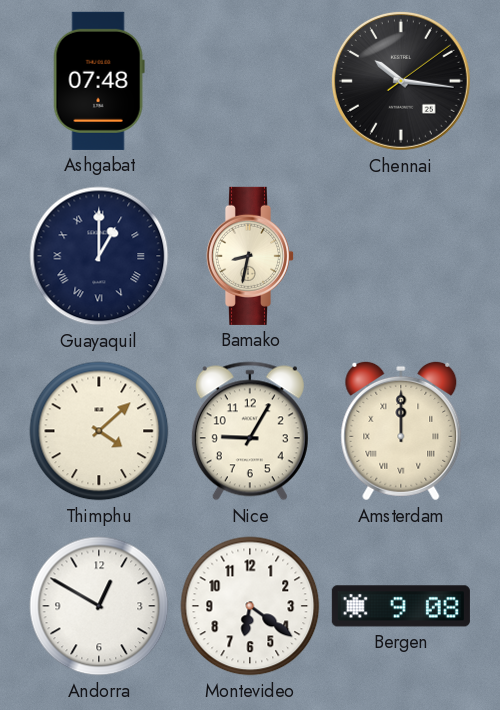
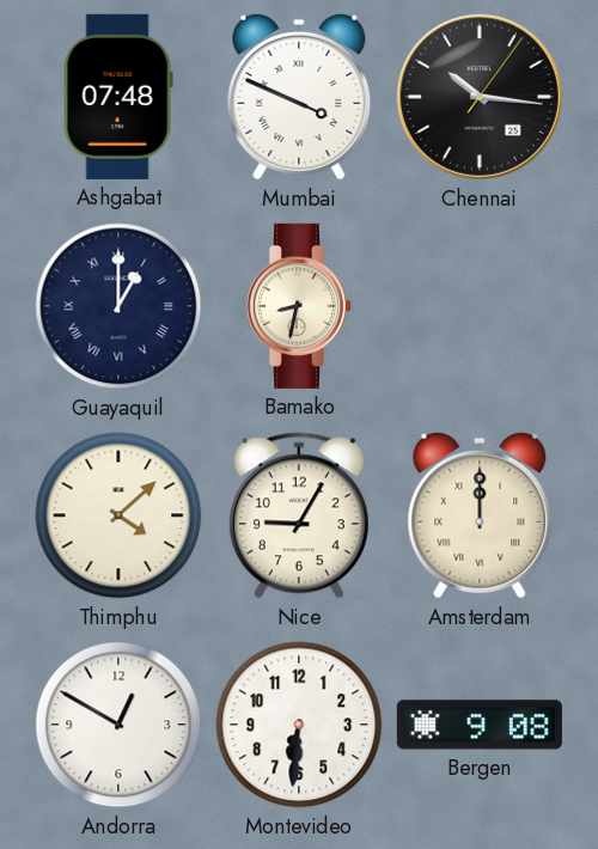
Mumbai: none -> 3:49
Chennai: 10:16:09 -> 10:16:06
Montevideo: 6:21 -> 6:31
